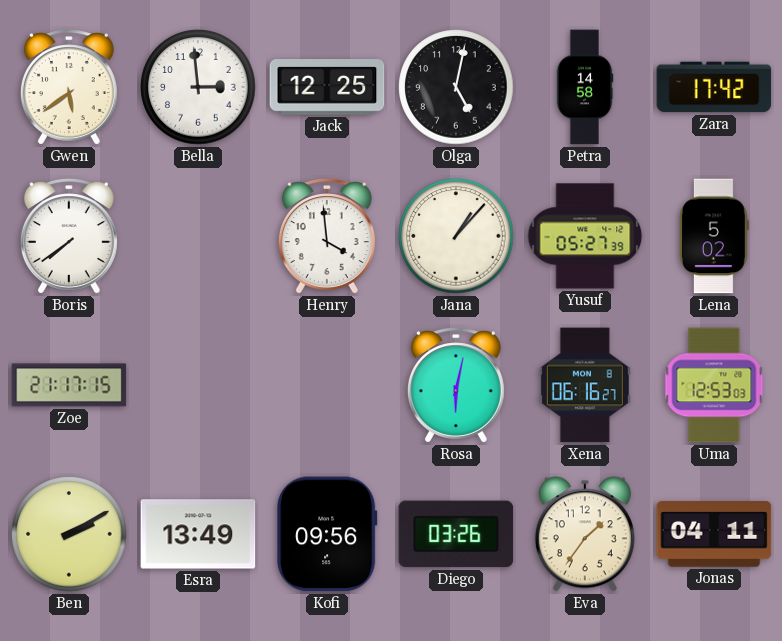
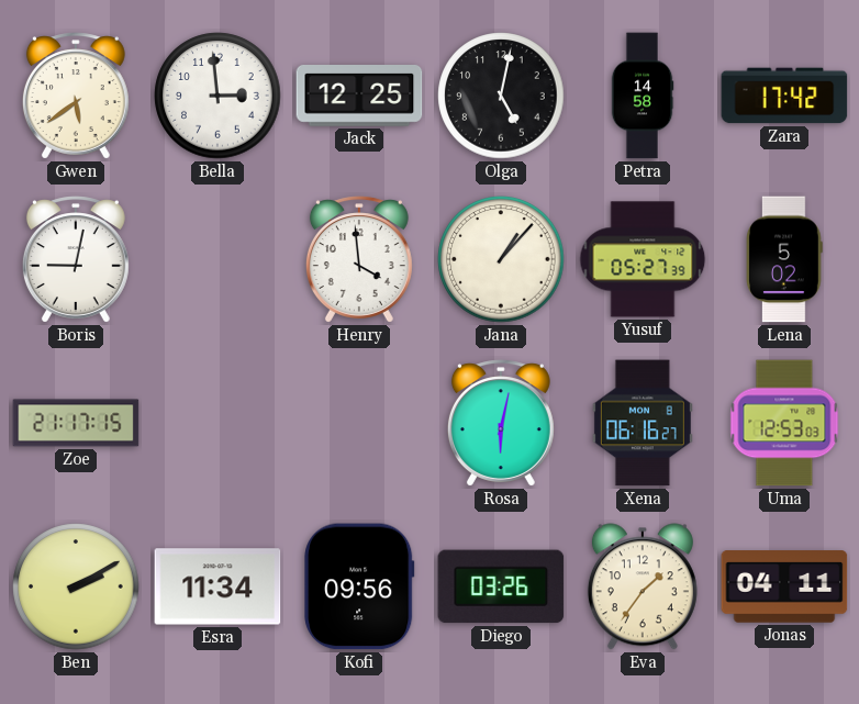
Boris: 7:39 -> 9:02
Esra: 13:49 -> 11:34
